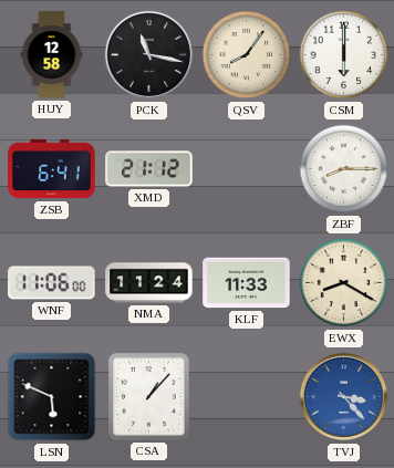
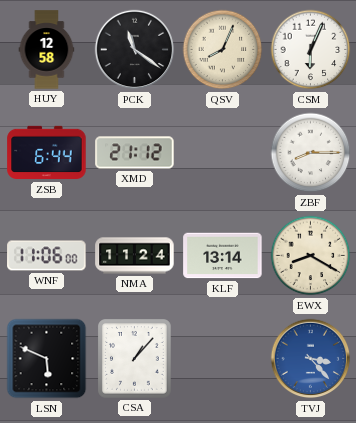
PCK: 11:17 -> 11:21
QSV: 8:06 -> 8:04
CSM: 6:00 -> 6:04
ZSB: 6:41 -> 6:44
KLF: 11:33 -> 13:14
